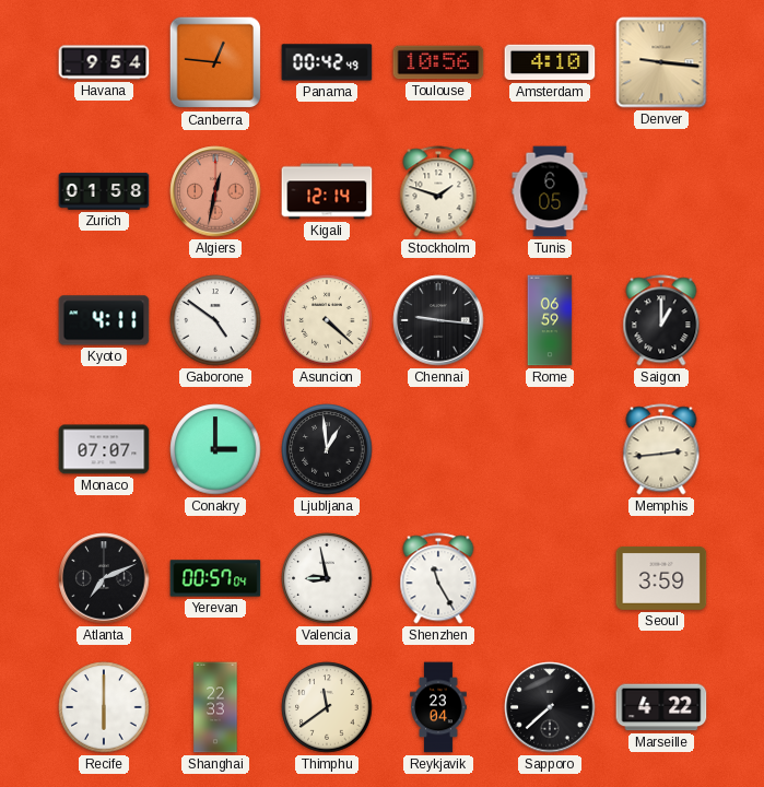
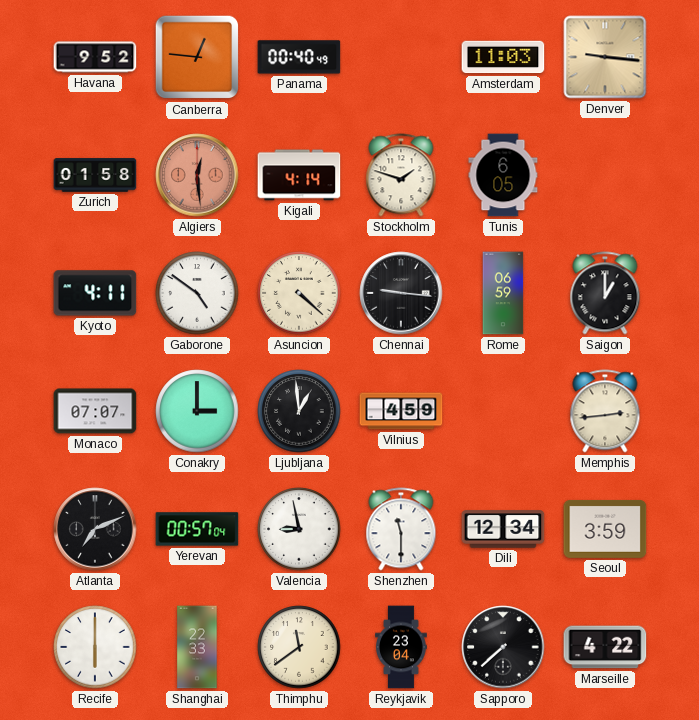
Havana: 9:54 -> 9:52
Panama: 00:42 -> 00:40
Toulouse: 10:56 -> none
Amsterdam: 4:10 -> 11:03
Algiers: 12:32 -> 12:29
Kigali: 12:14 -> 4:14
Vilnius: none -> 4:59
Shenzhen: 11:25 -> 11:30
Dili: none -> 12:34
